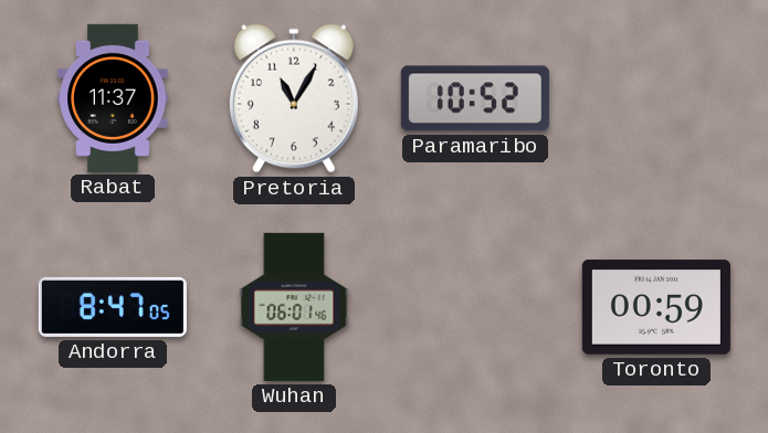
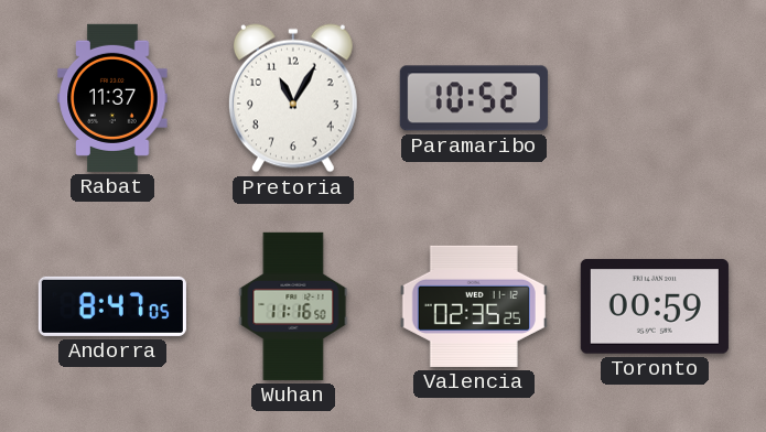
Wuhan: 06:01 -> 11:16
Valencia: none -> 02:35
